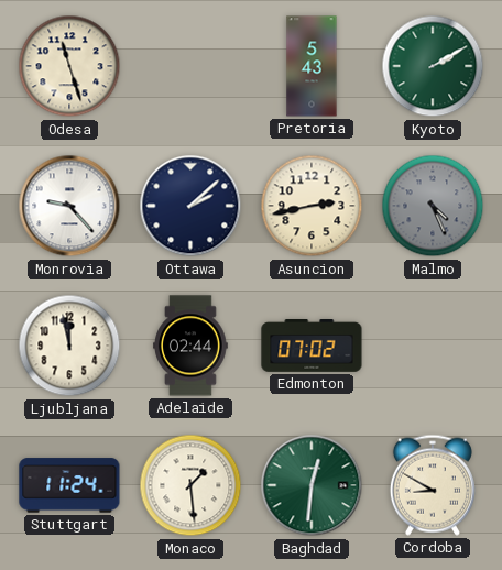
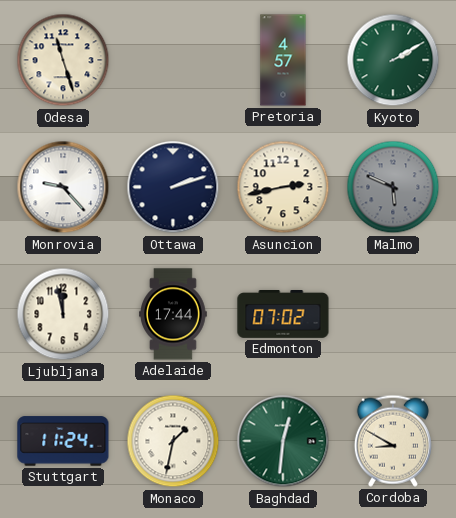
Pretoria: 5:43 -> 4:57
Ottawa: 2:08 -> 2:12
Malmo: 4:26 -> 5:49
Adelaide: 02:44 -> 17:44
Monaco: 1:29 -> 1:32
